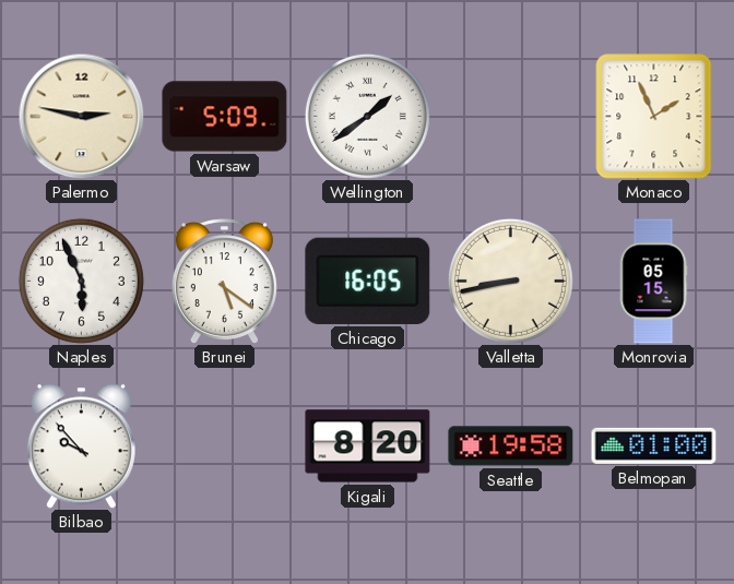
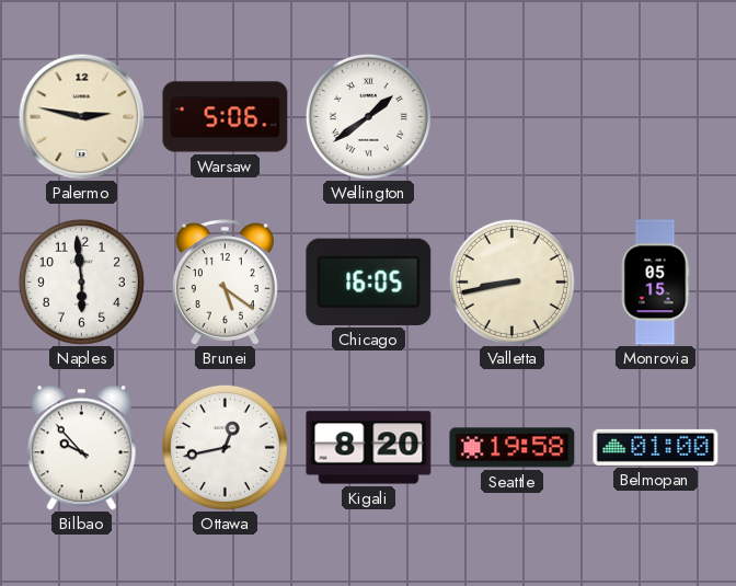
Warsaw: 5:09 -> 5:06
Monaco: 1:56 -> none
Naples: 5:56 -> 5:59
Ottawa: none -> 12:43
